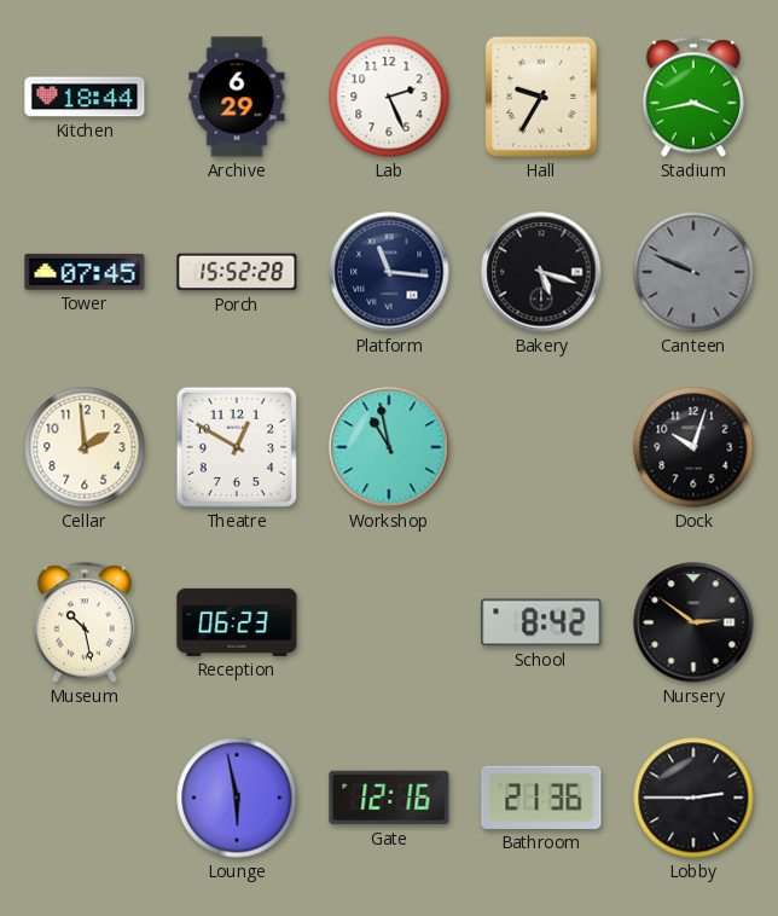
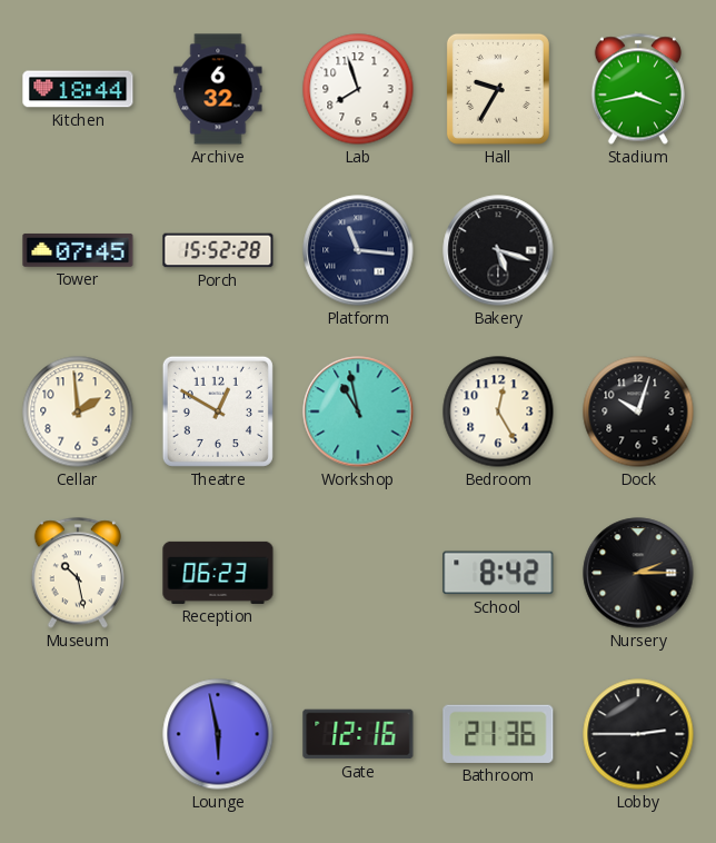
Archive: 6:29 -> 6:32
Lab: 2:26 -> 7:57
Canteen: 9:49 -> none
Bedroom: none -> 12:25
Nursery: 2:51 -> 2:15
